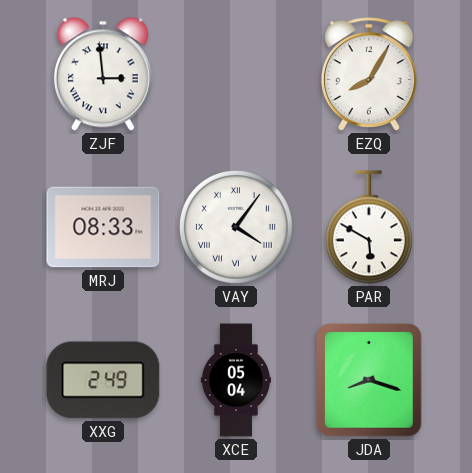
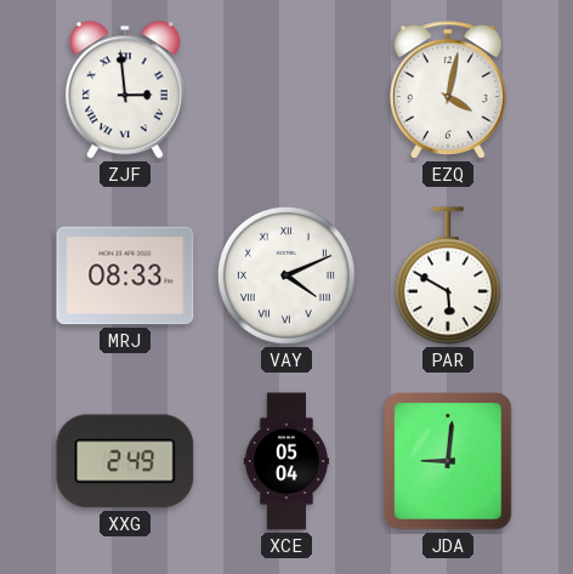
EZQ: 8:05 -> 4:02
VAY: 4:06 -> 4:11
JDA: 8:18 -> 9:01
